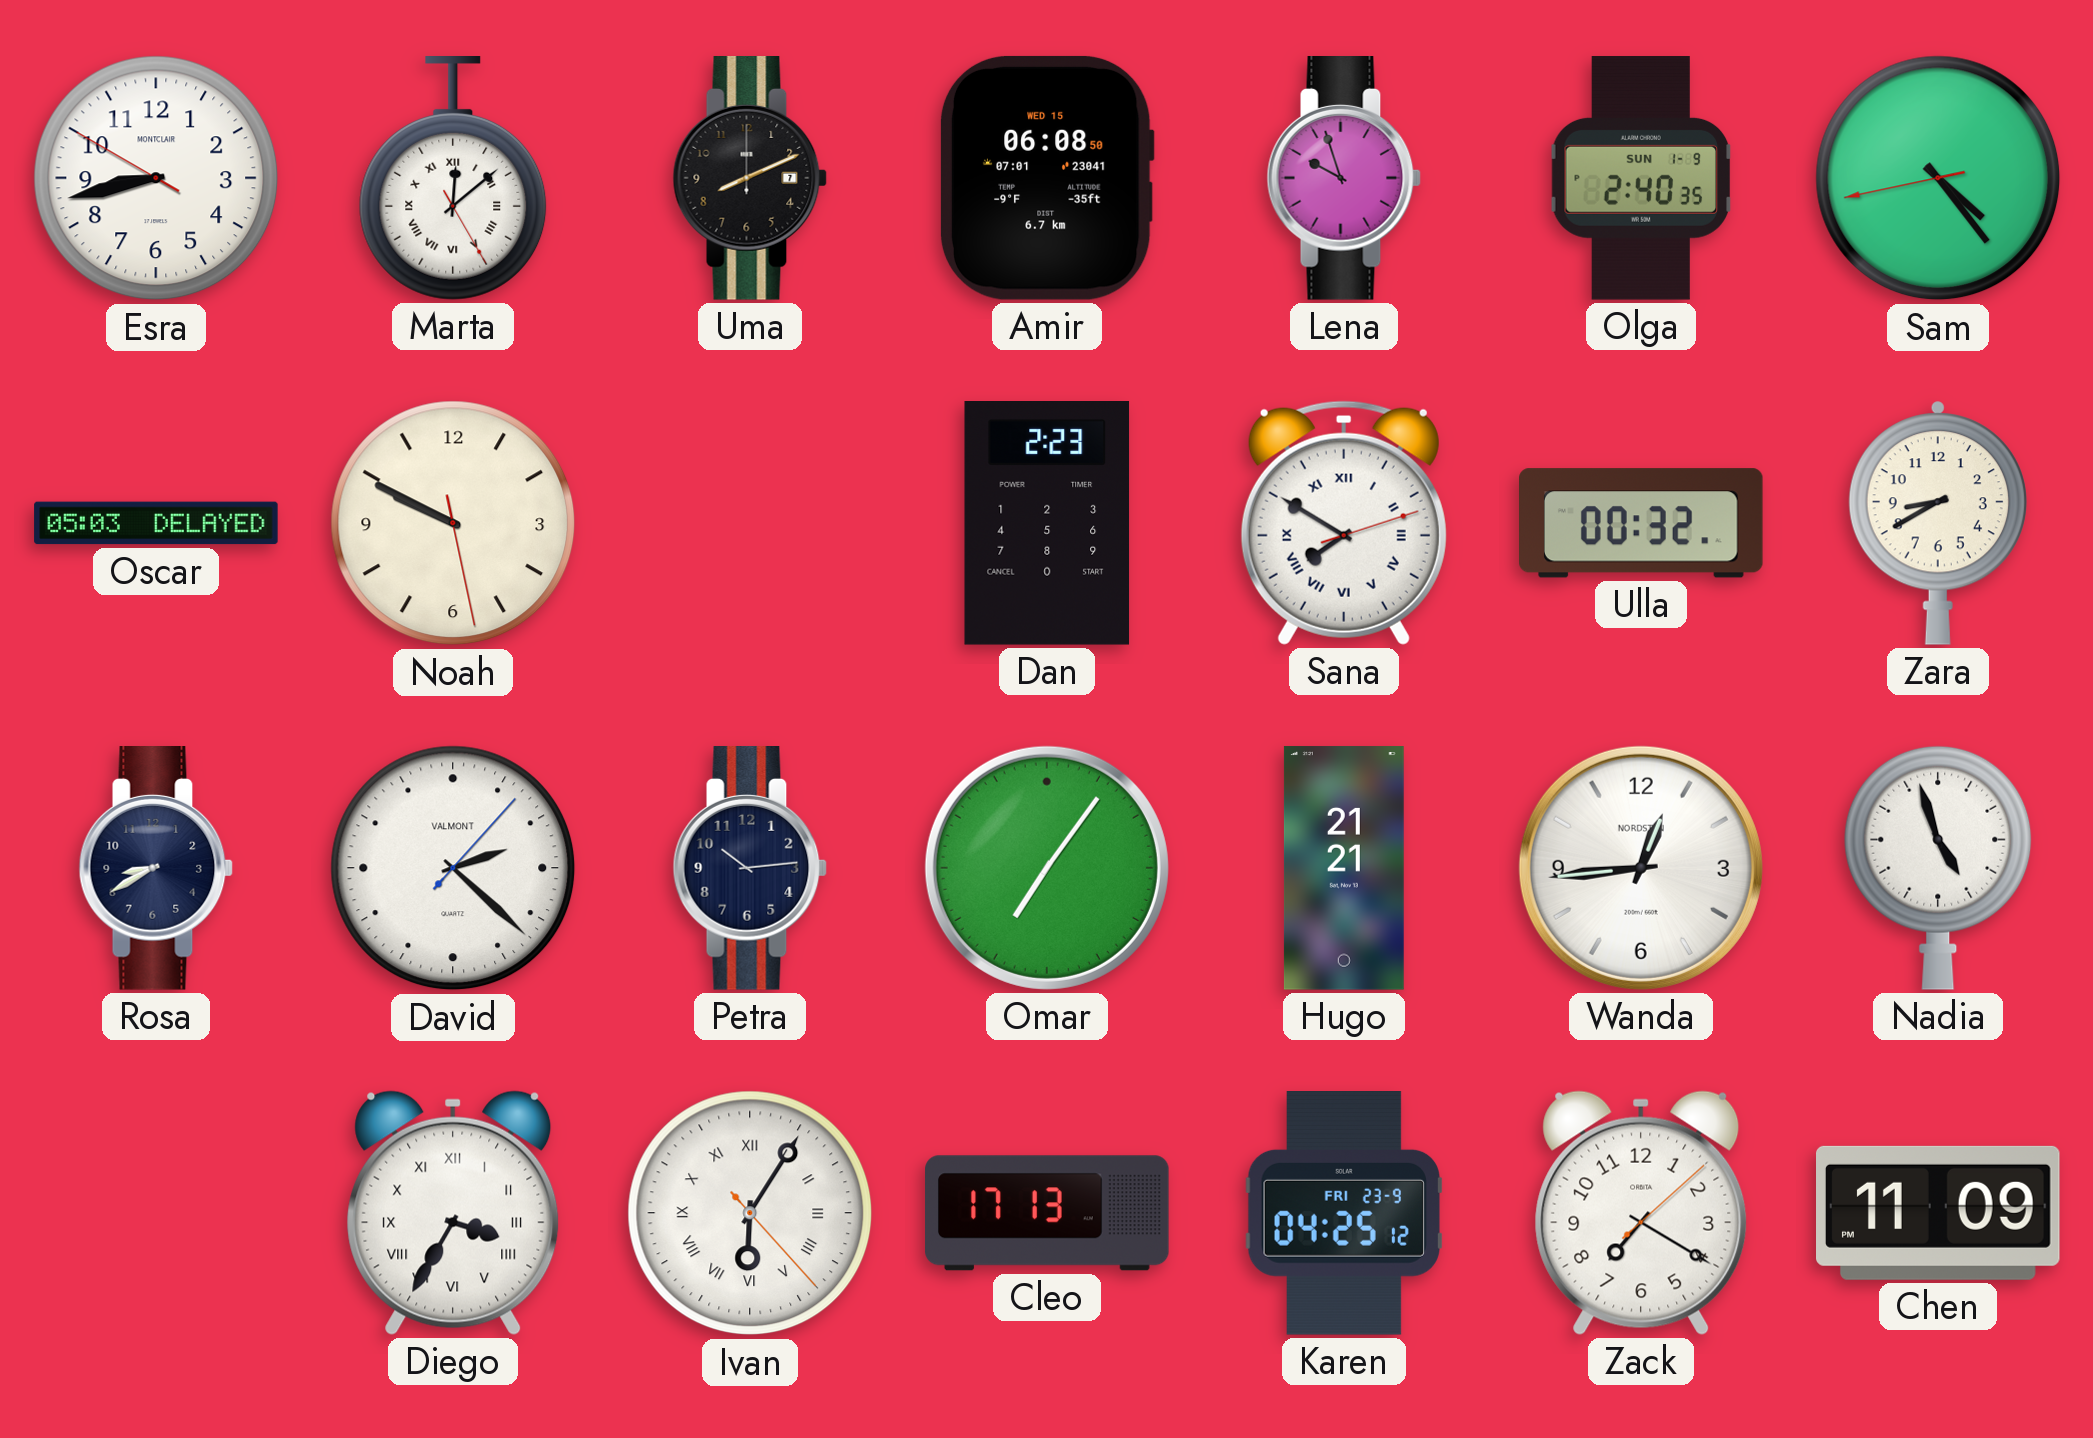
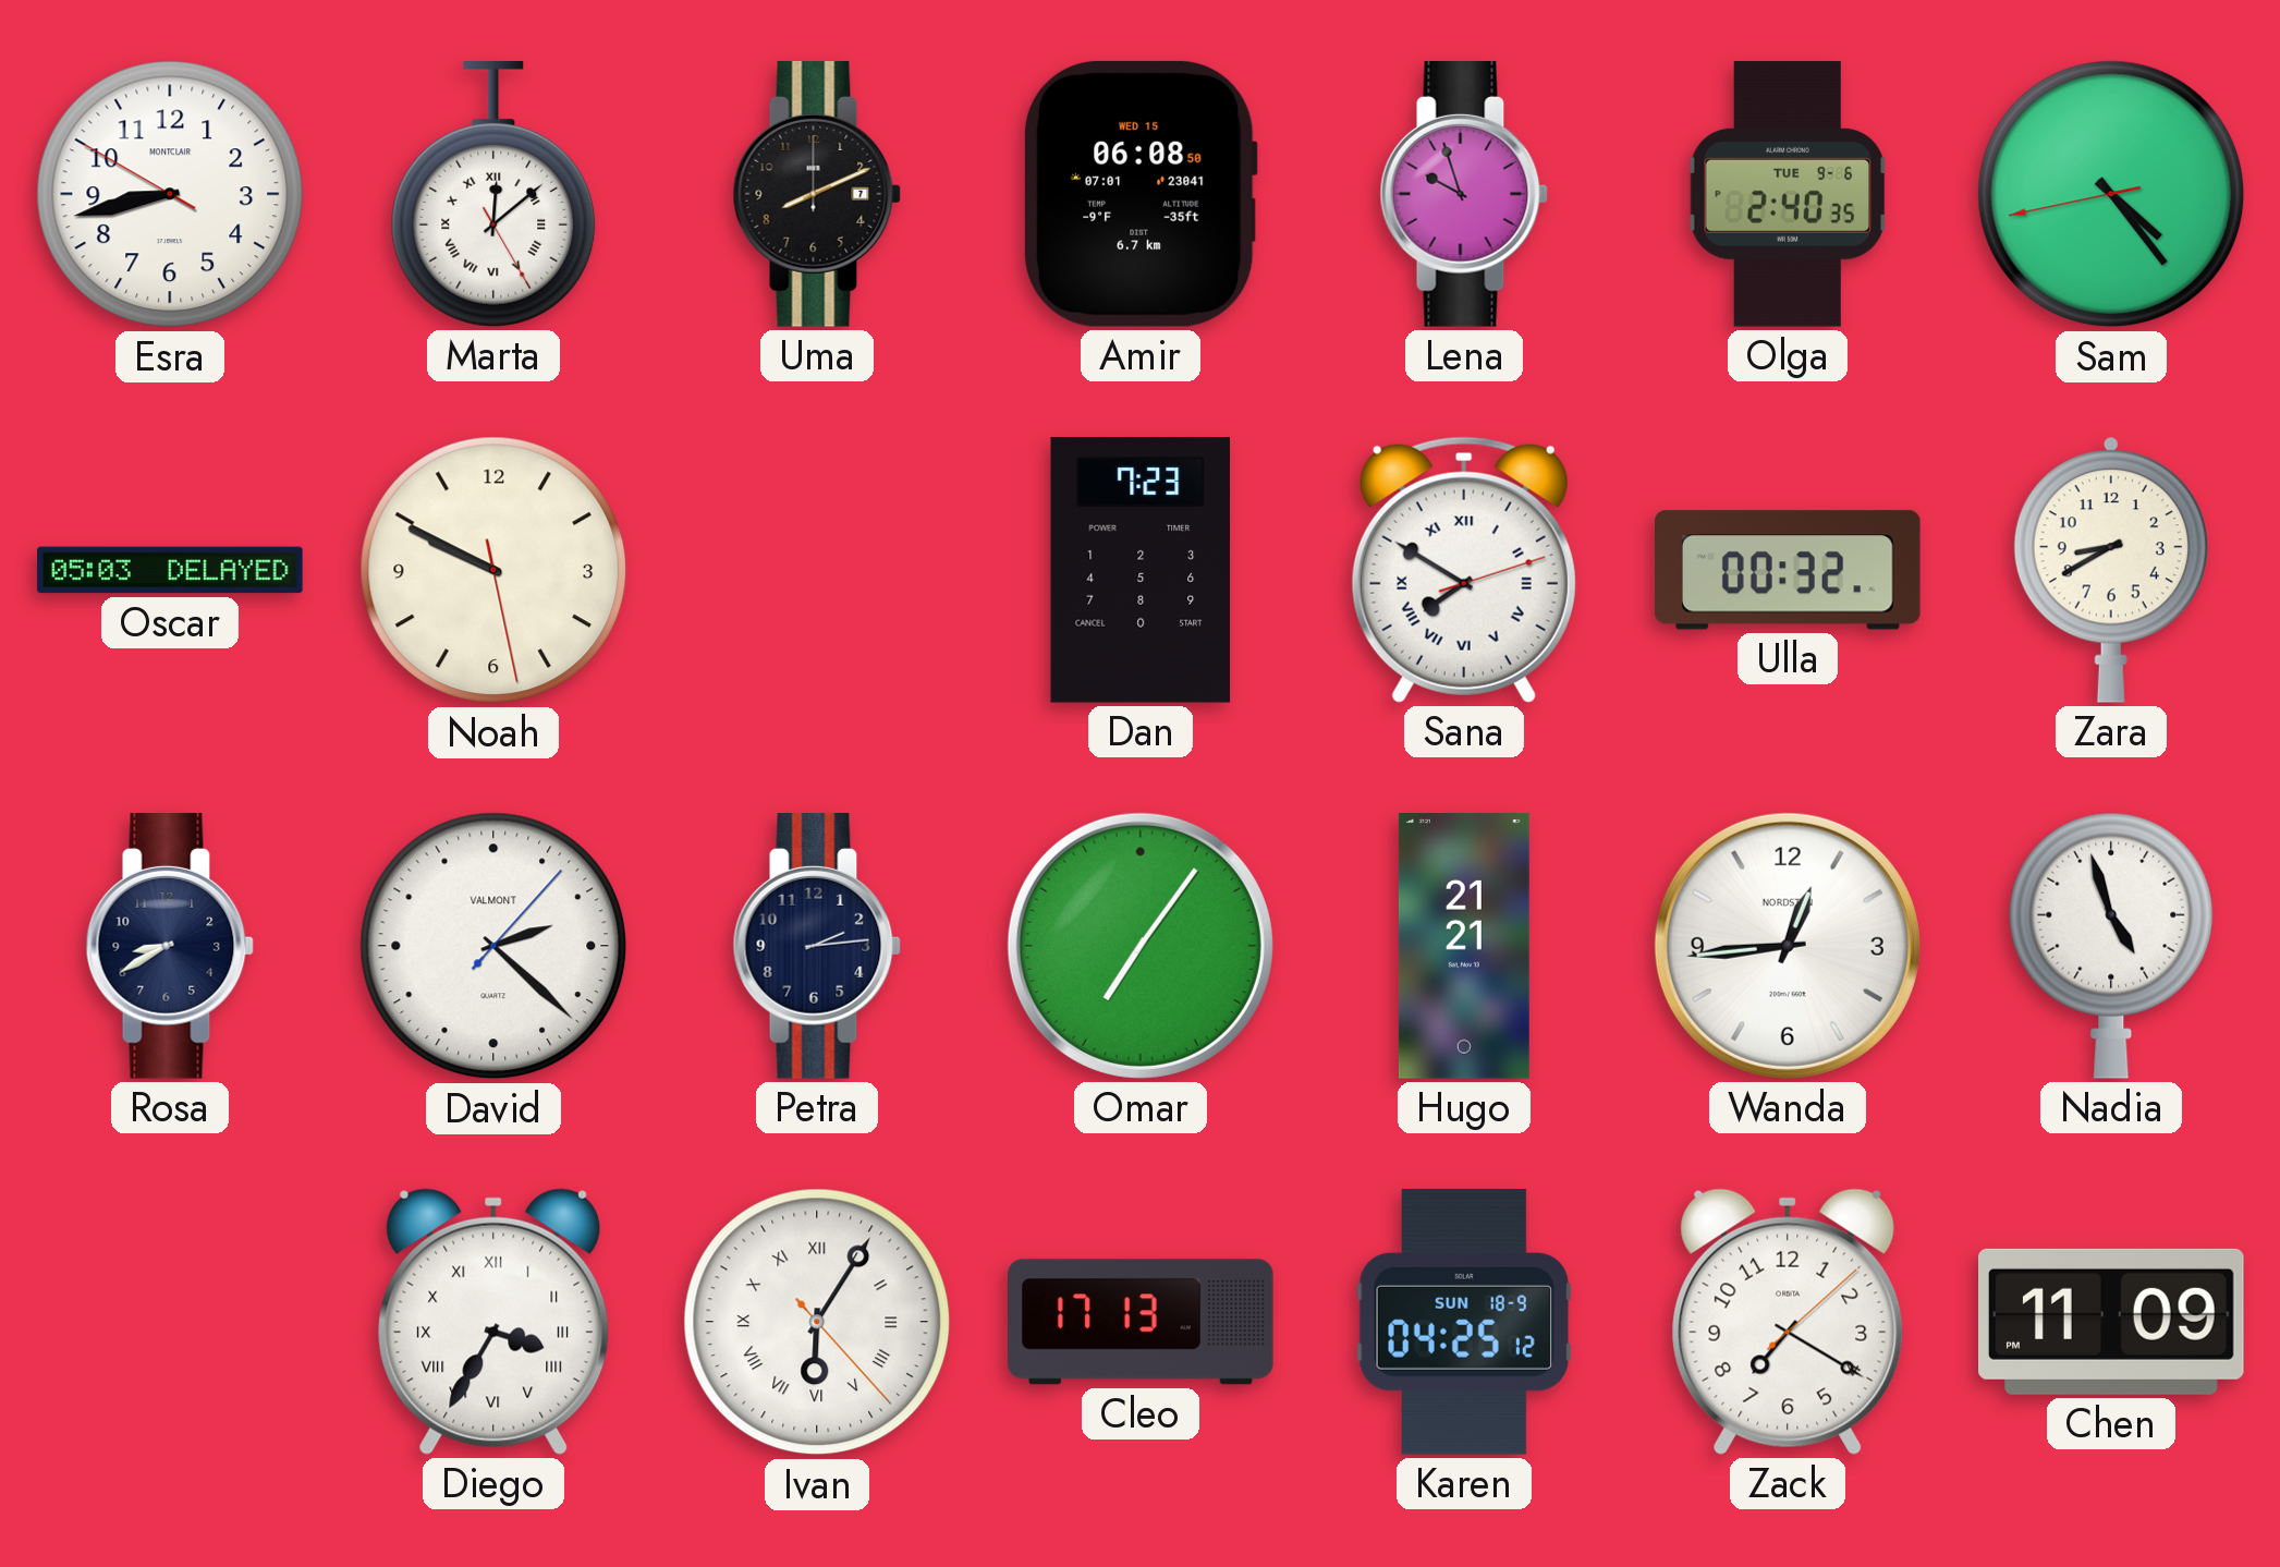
Olga date: SUN 1-9 -> TUE 9-6
Dan: 2:23 -> 7:23
Petra: 10:14 -> 2:14
Karen date: FRI 23-9 -> SUN 18-9
